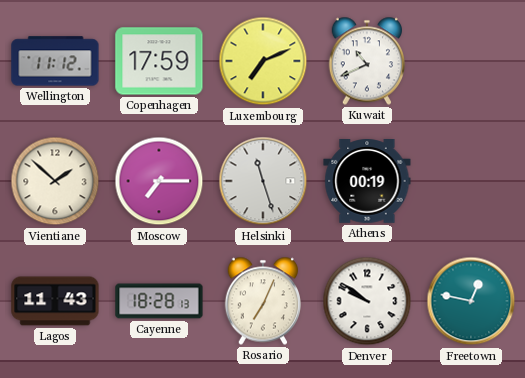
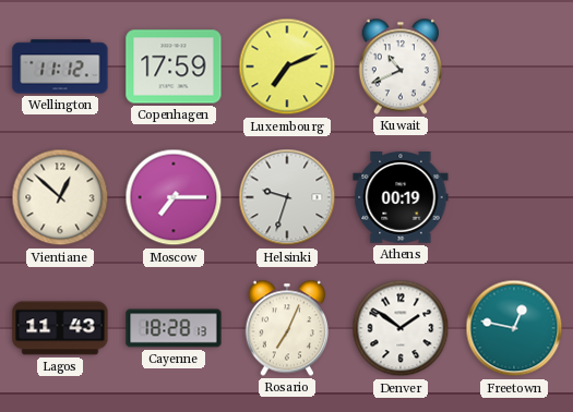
Vientiane: 1:52 -> 12:52
Helsinki: 11:27 -> 9:33
Denver: 9:51 -> 1:51
